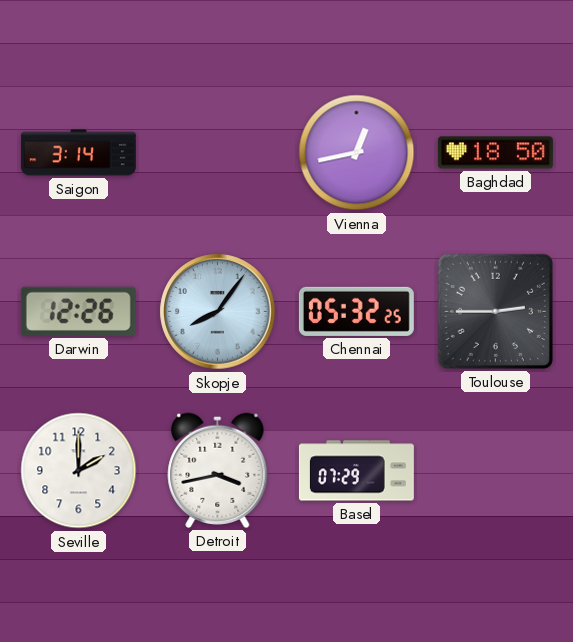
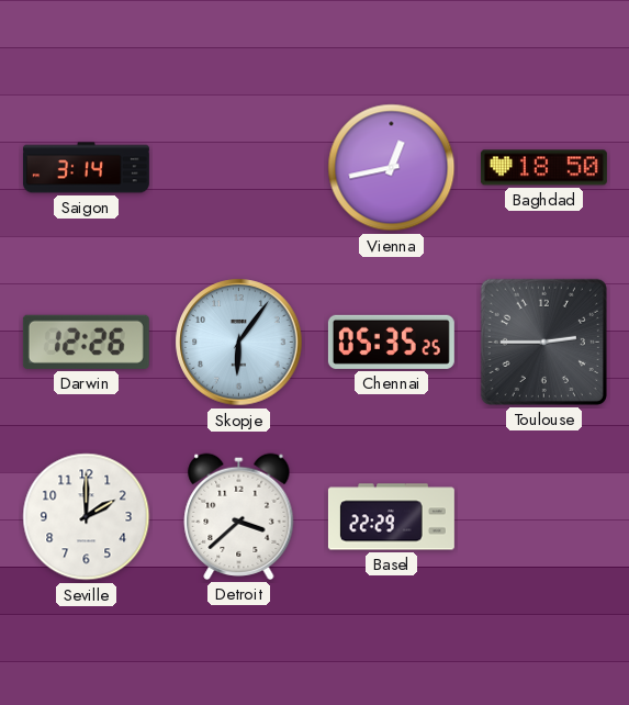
Skopje: 8:06 -> 6:06
Chennai: 05:32 -> 05:35
Detroit: 3:43 -> 3:38
Basel: 07:29 -> 22:29
